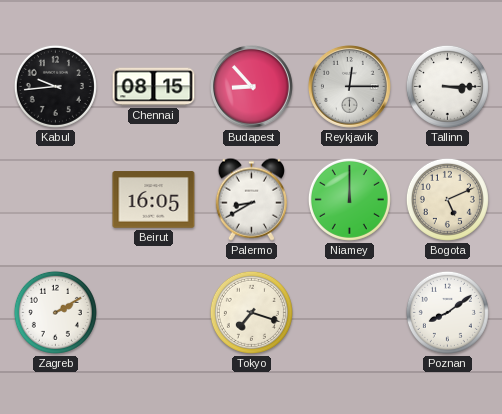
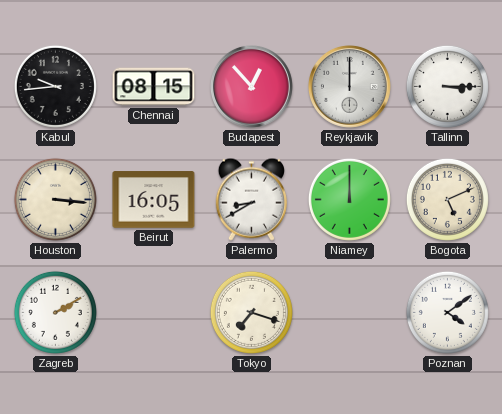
Budapest: 8:53 -> 12:53
Reykjavik: 12:15 -> 12:00
Houston: none -> 3:16
Poznan: 8:09 -> 4:09
